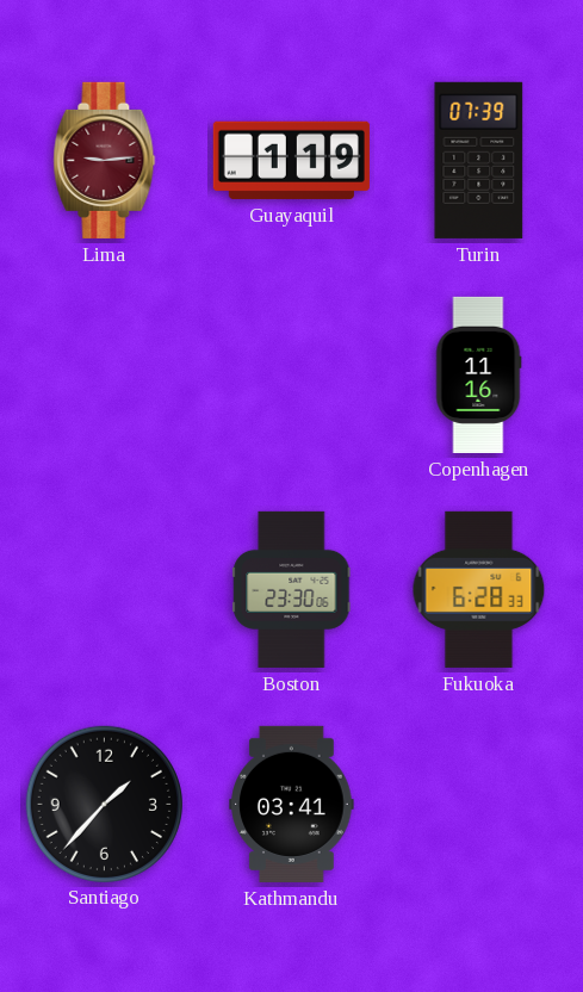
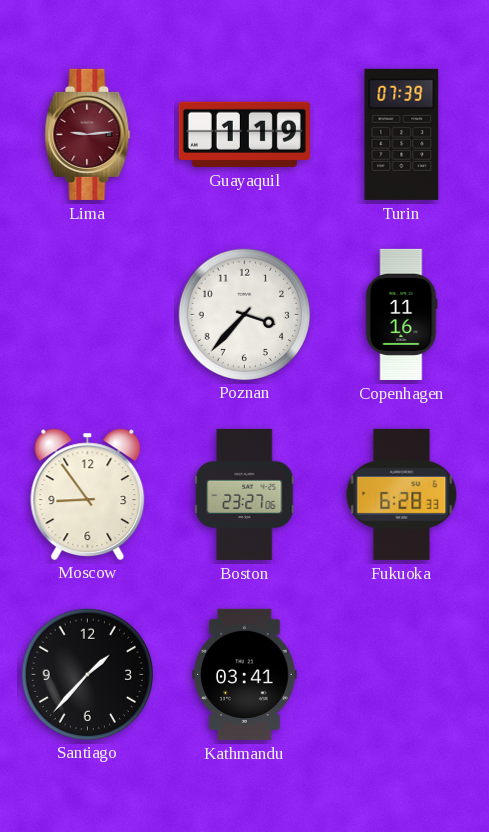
Poznan: none -> 3:37
Moscow: none -> 8:54
Boston: 23:30 -> 23:27
